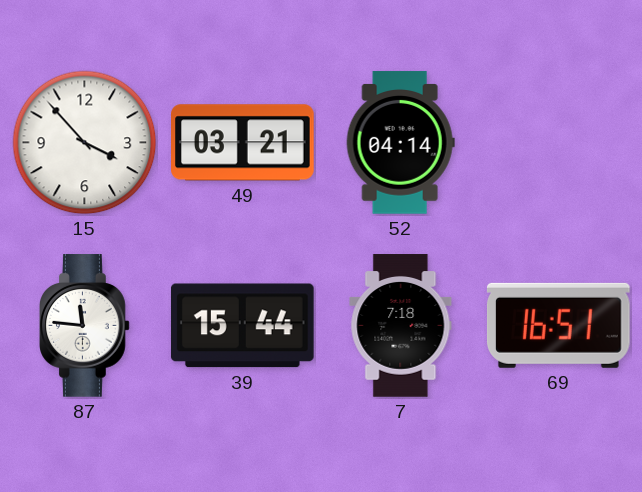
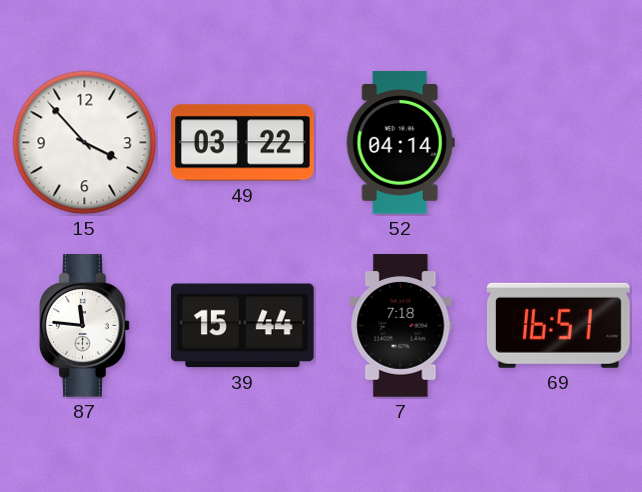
49: 03:21 -> 03:22
